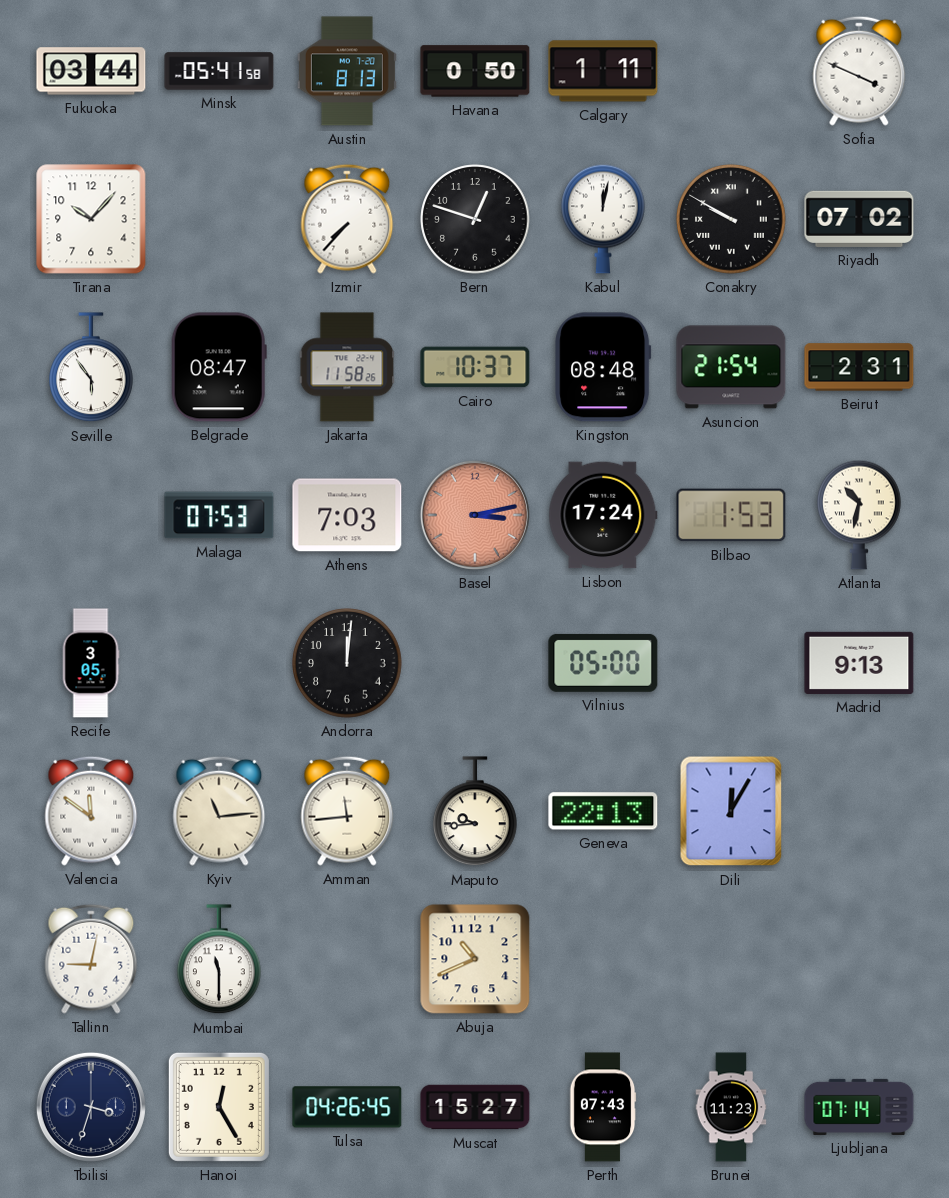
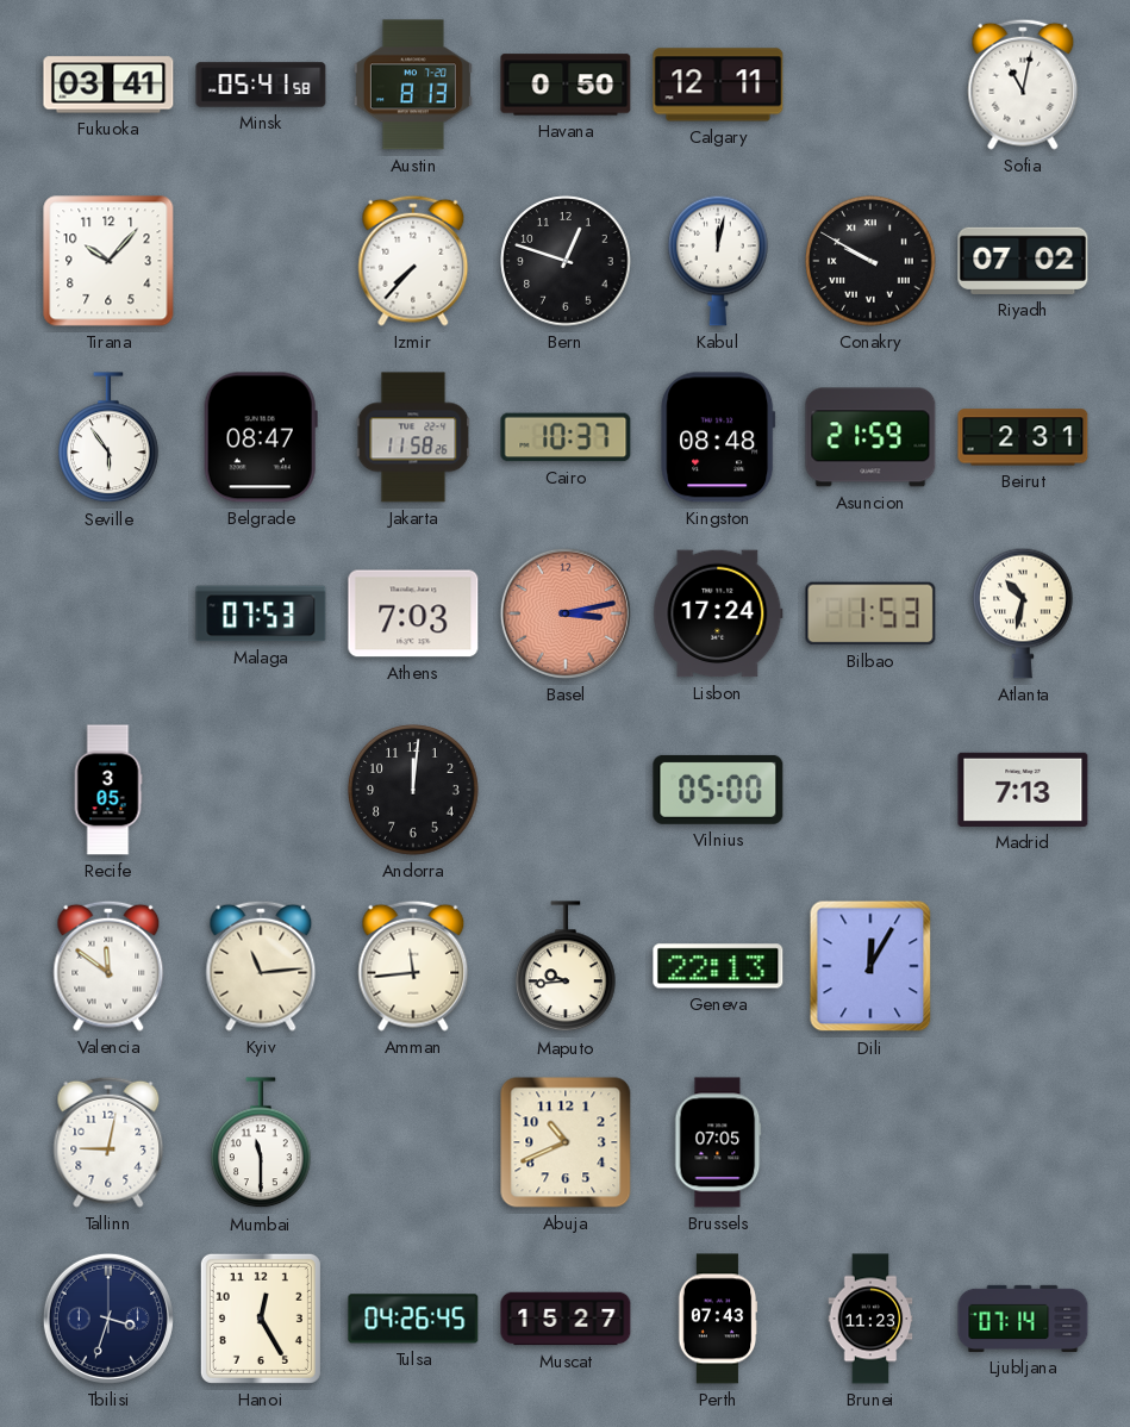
Fukuoka: 03:44 -> 03:41
Calgary: 1:11 -> 12:11
Sofia: 3:49 -> 11:02
Asuncion: 21:54 -> 21:59
Madrid: 9:13 -> 7:13
Brussels: none -> 07:05
